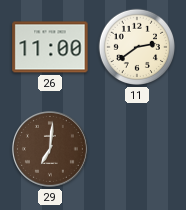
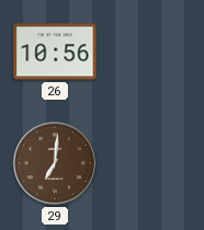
26: 11:00 -> 10:56
11: 2:39 -> none
